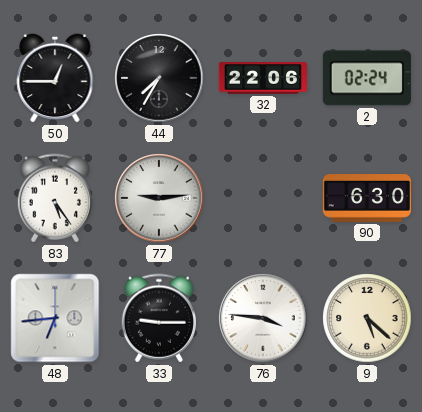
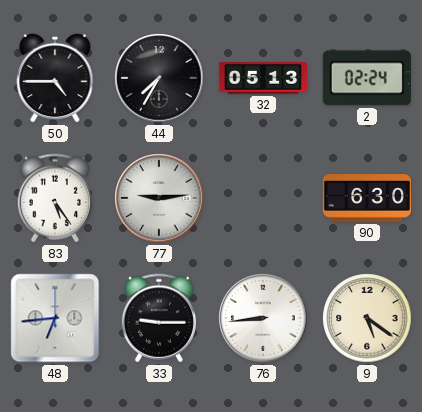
50: 12:45 -> 4:45
32: 22:06 -> 05:13
76: 3:46 -> 8:44
9: 5:22 -> 5:21
